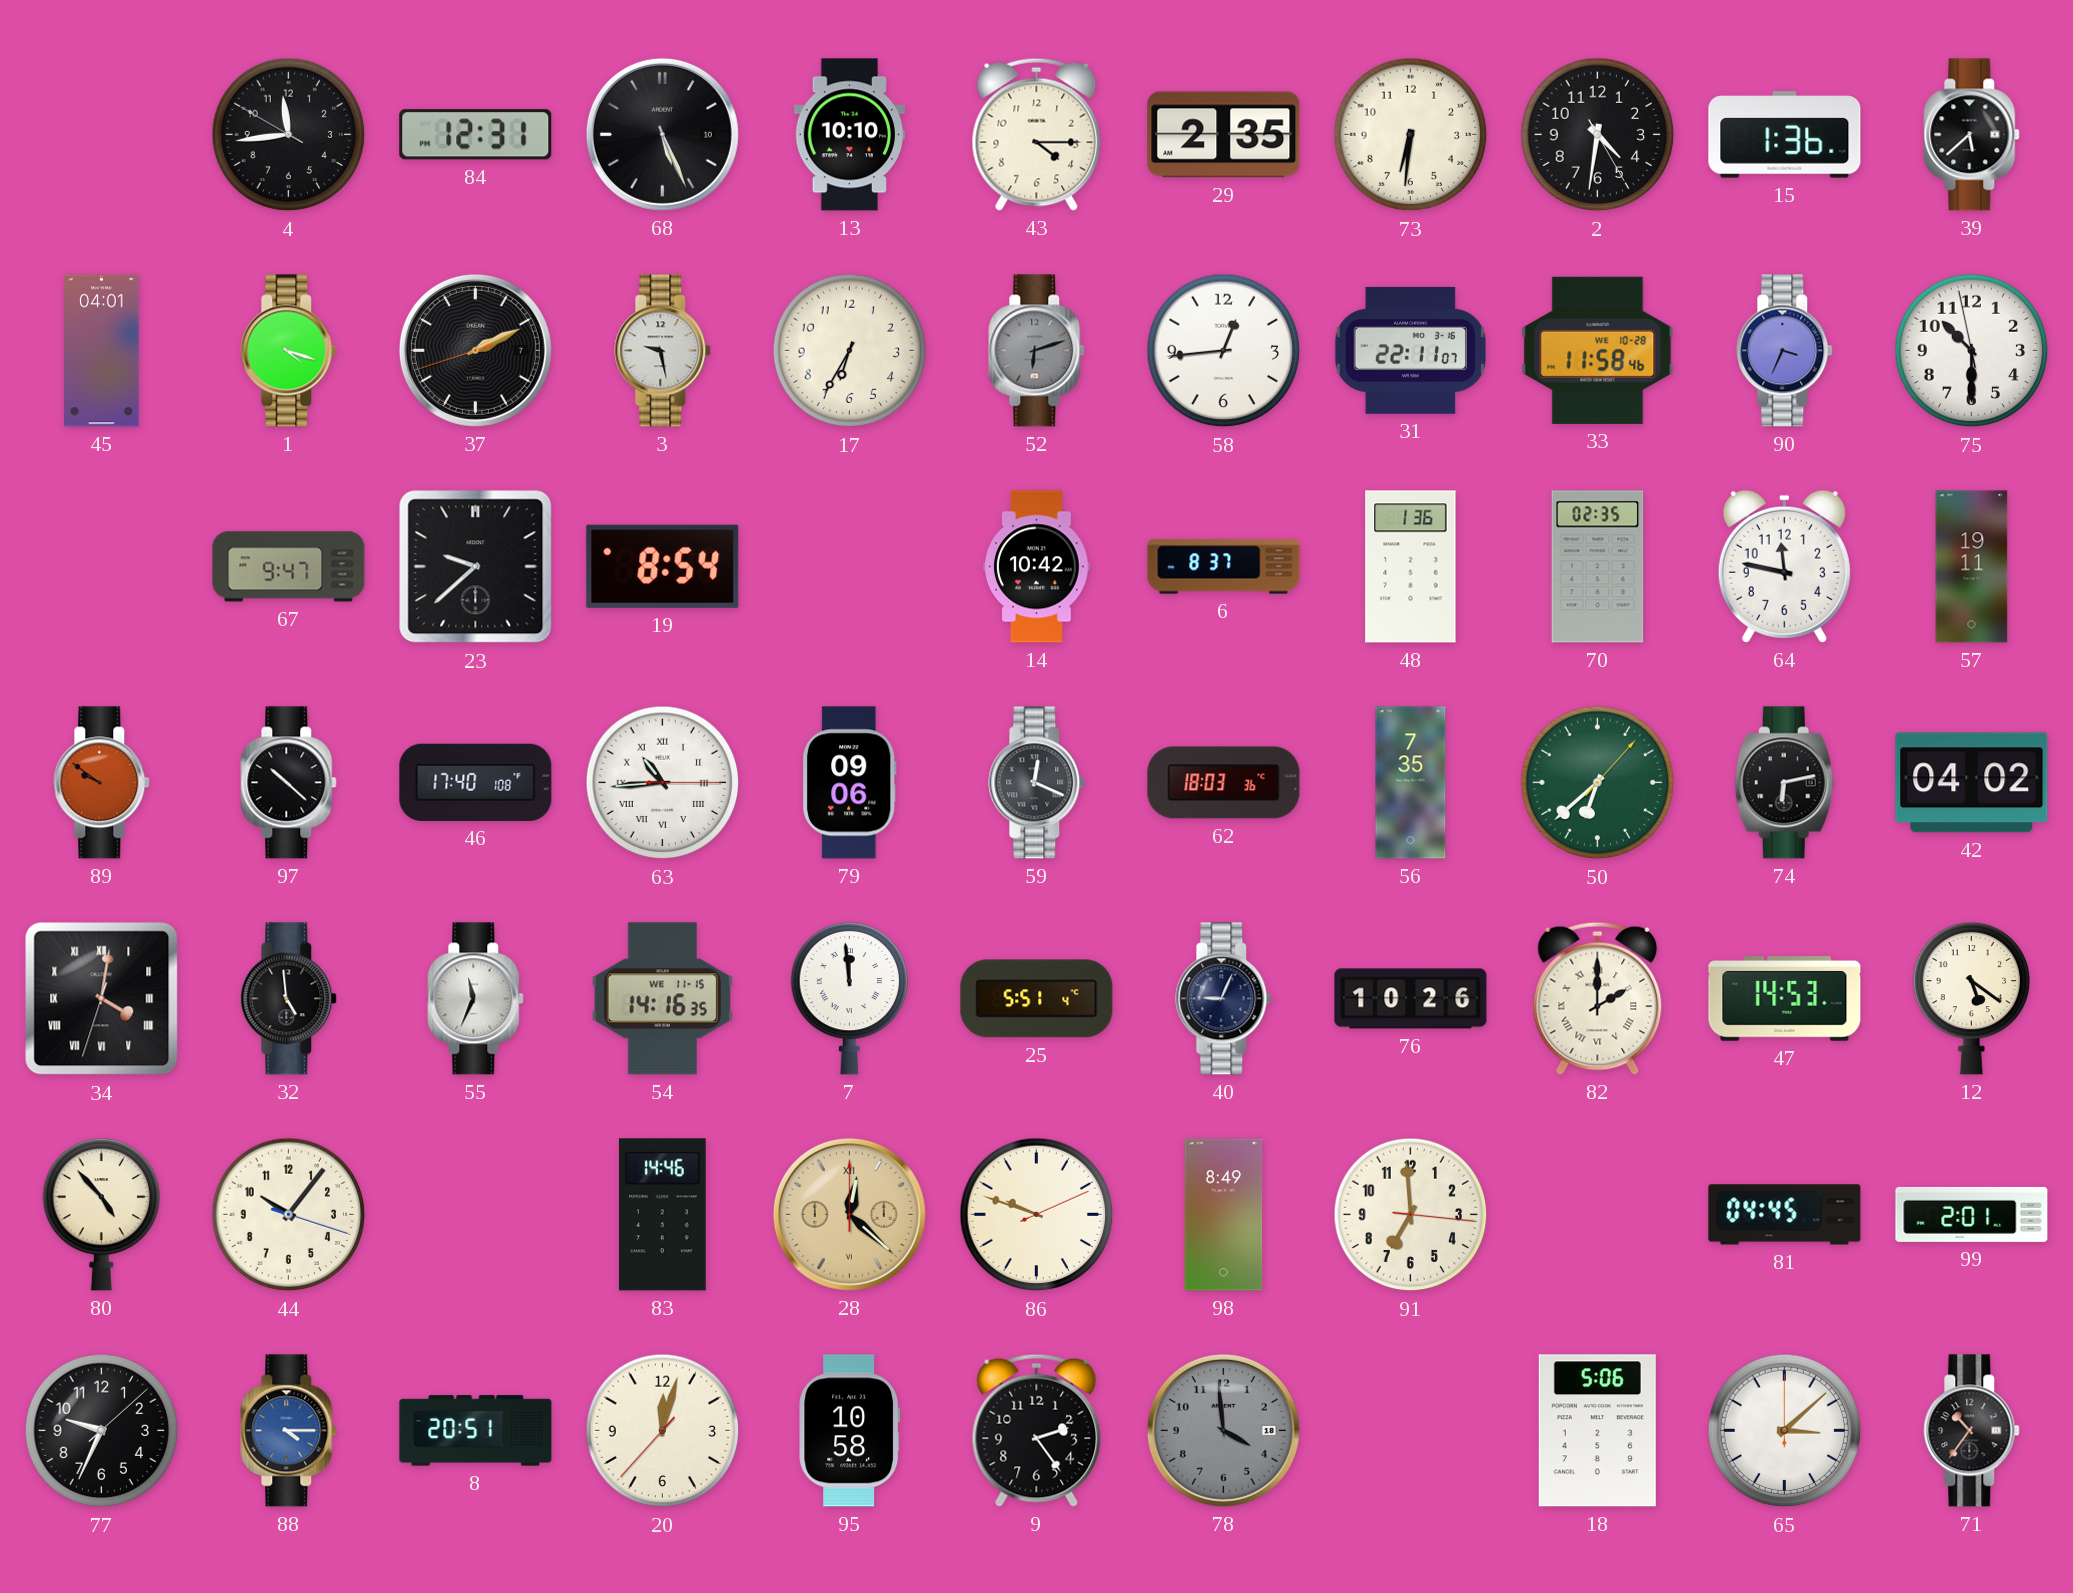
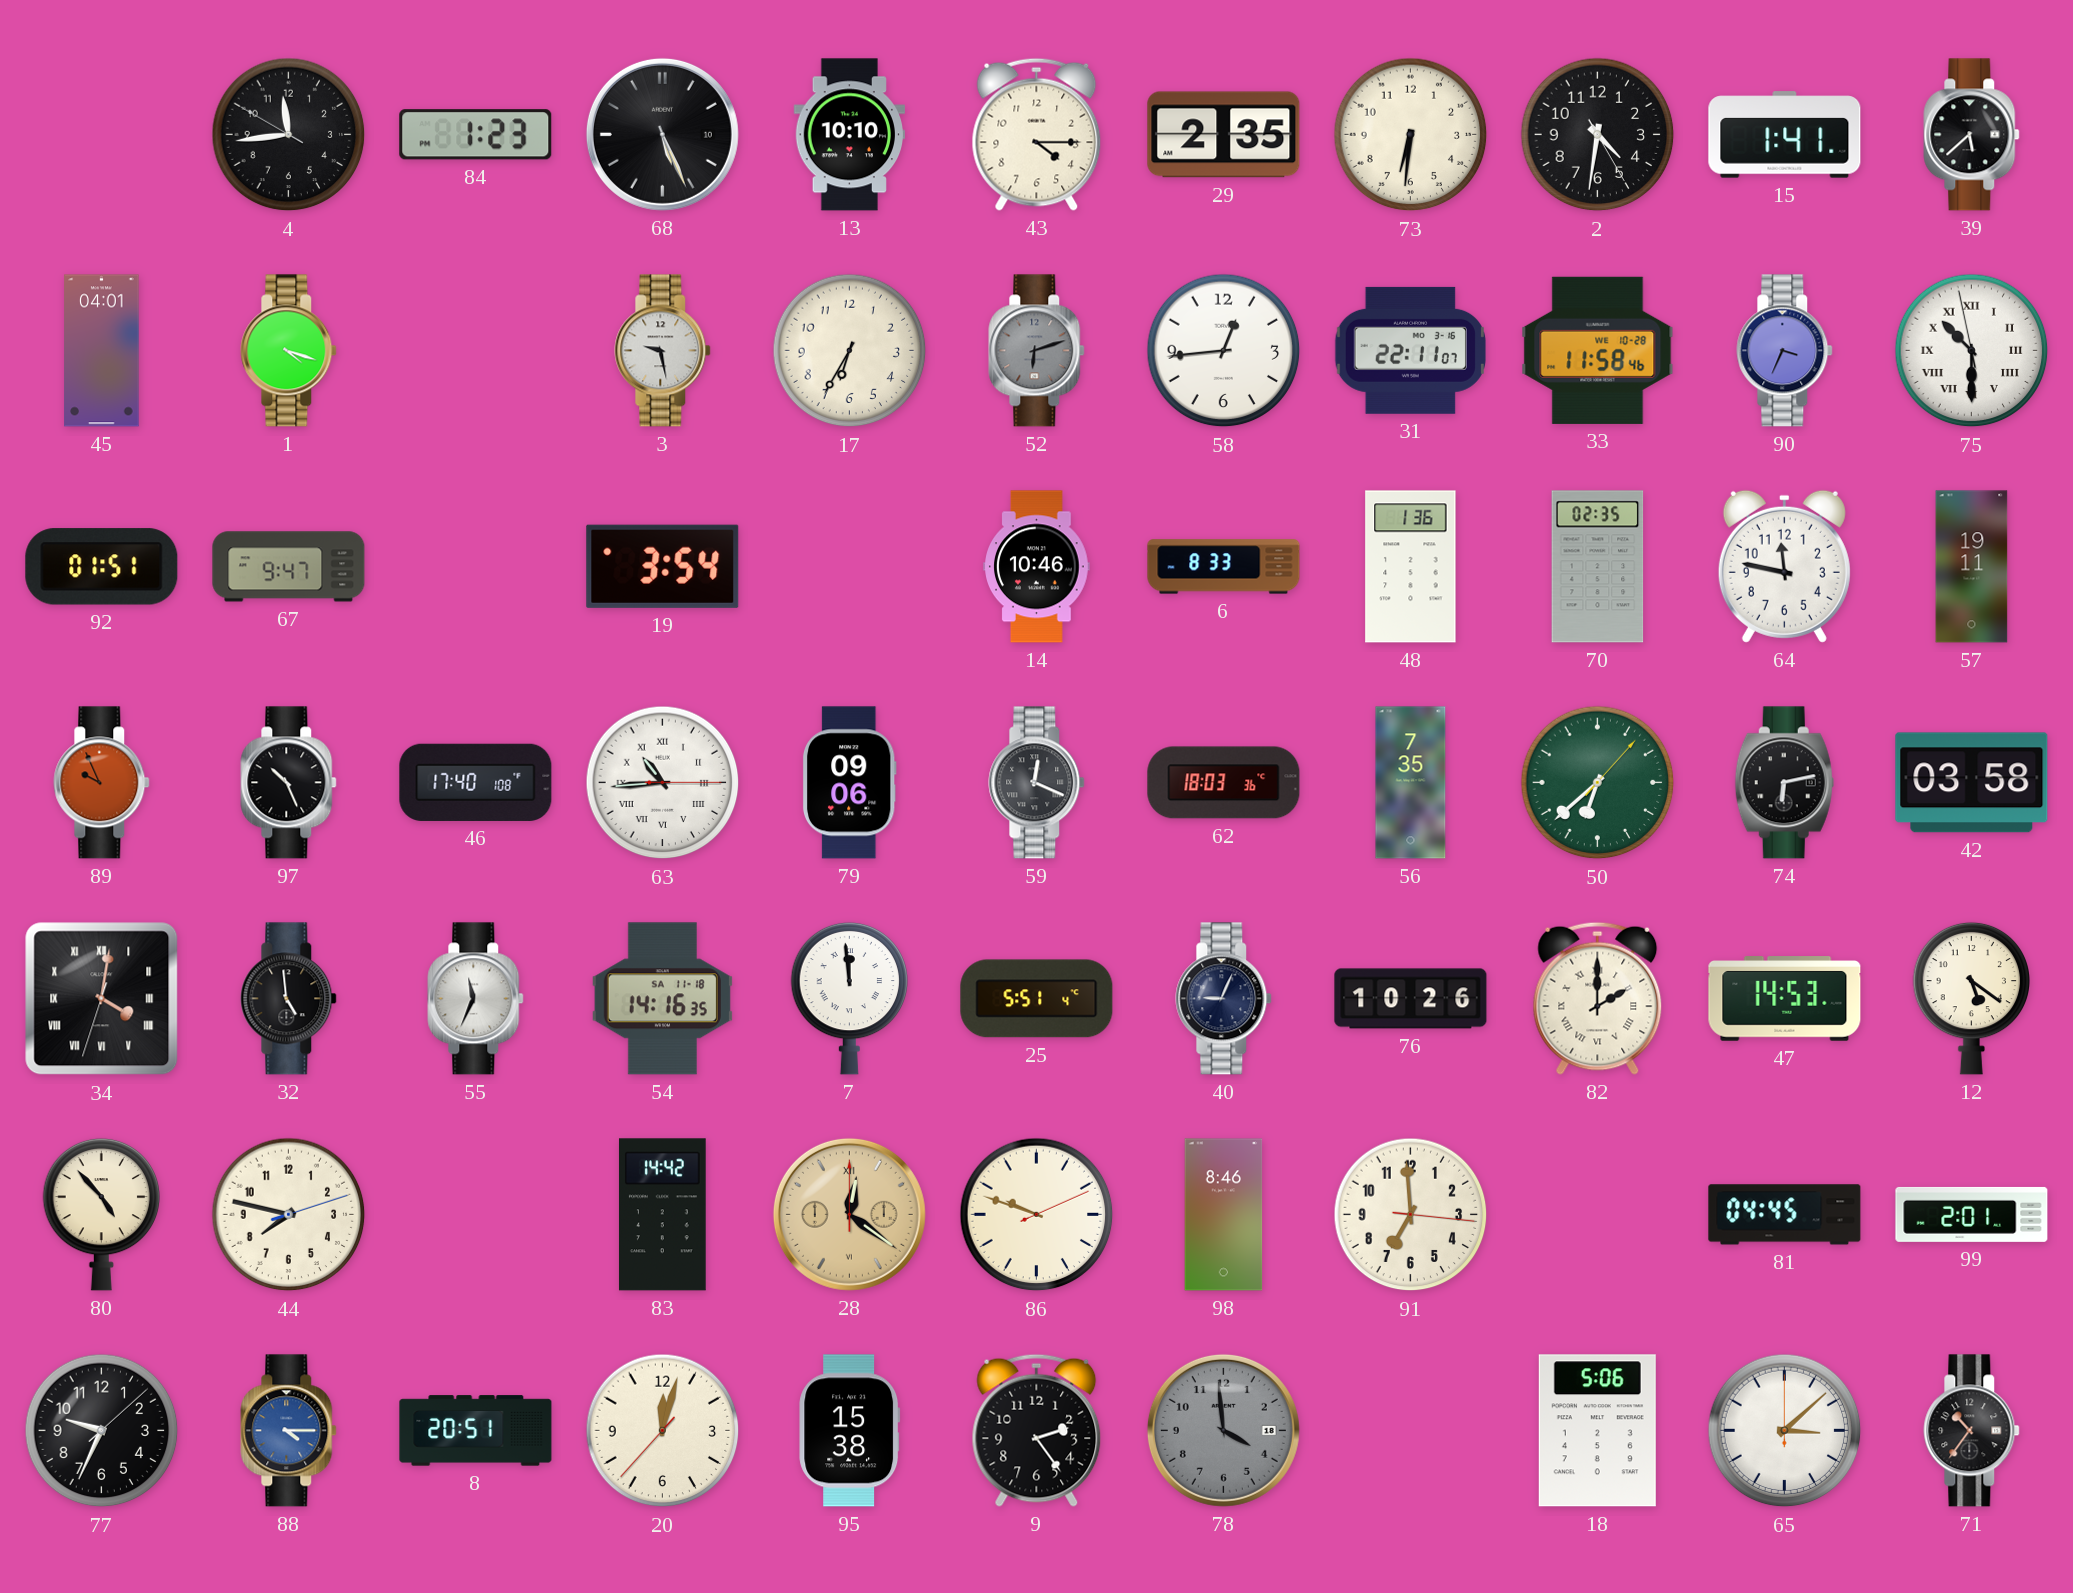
84: 12:31 -> 1:23
15: 1:36 -> 1:41
37: 2:10 -> none
75 numerals: Arabic -> Roman
92: none -> 01:51
23: 9:38 -> none
19: 8:54 -> 3:54
14: 10:42 -> 10:46
6: 8:37 -> 8:33
89: 9:51 -> 9:56
97: 10:22 -> 10:26
42: 04:02 -> 03:58
54 date: WE 11-15 -> SA 11-18
44: 10:06 -> 7:47
83: 14:46 -> 14:42
28: 12:22 -> 12:21
98: 8:49 -> 8:46
95: 10:58 -> 15:38
